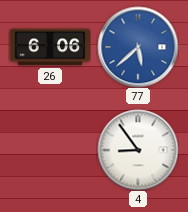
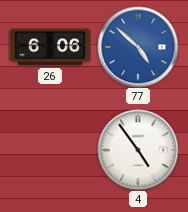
77: 5:38 -> 4:52
4: 8:54 -> 4:54
